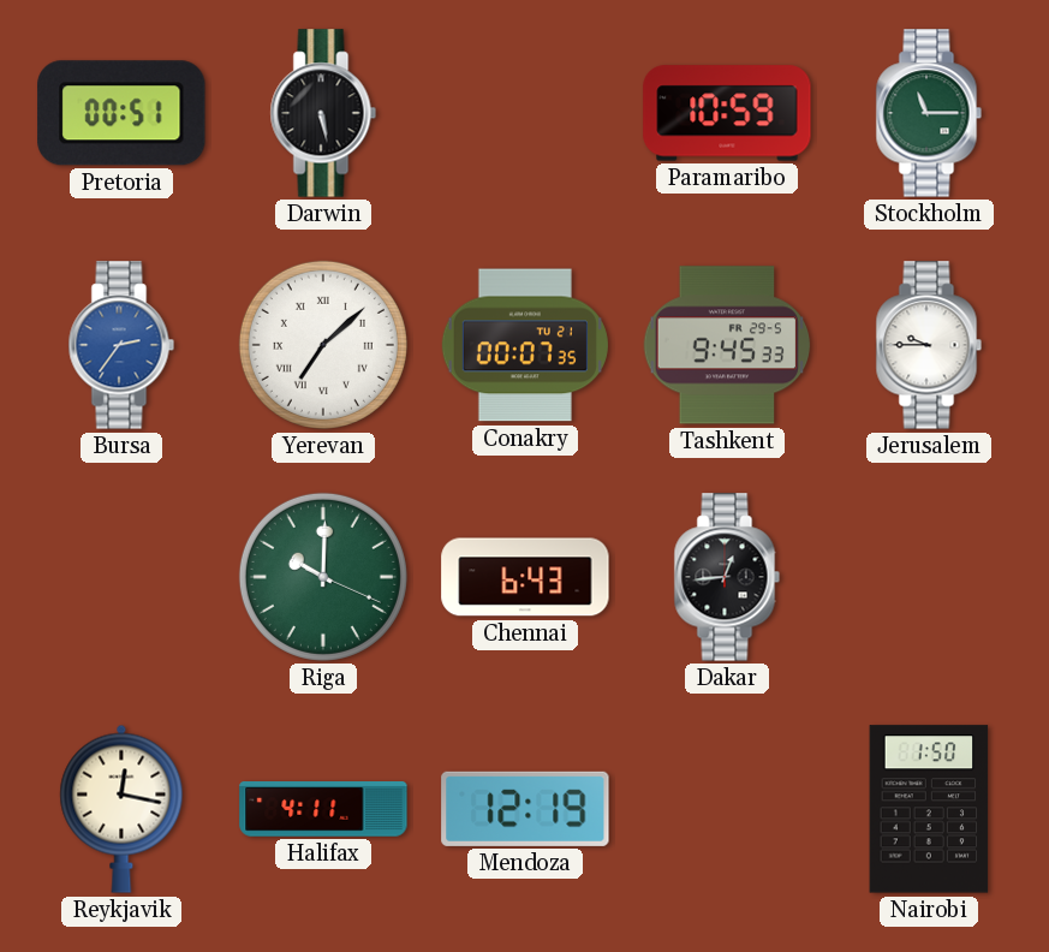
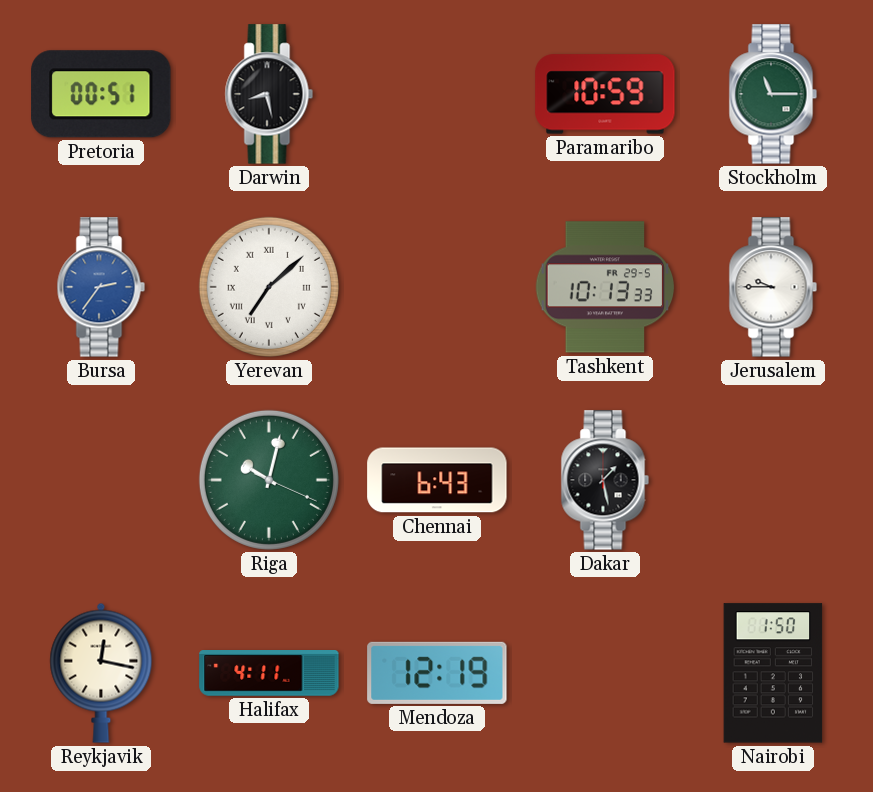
Darwin: 5:28 -> 8:28
Conakry: 00:07 -> none
Tashkent: 9:45 -> 10:13
Riga: 10:00 -> 10:02
Dakar: 12:44 -> 1:28
